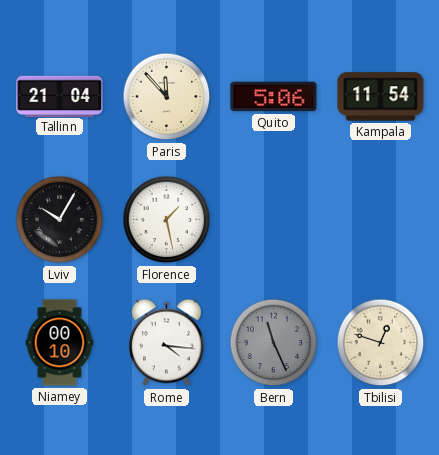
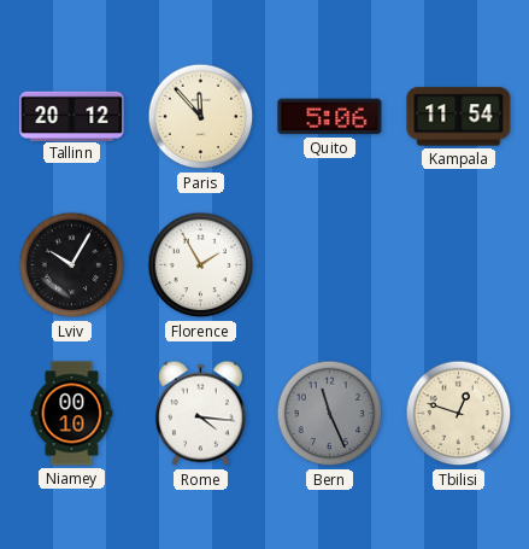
Tallinn: 21:04 -> 20:12
Florence: 1:28 -> 1:55
